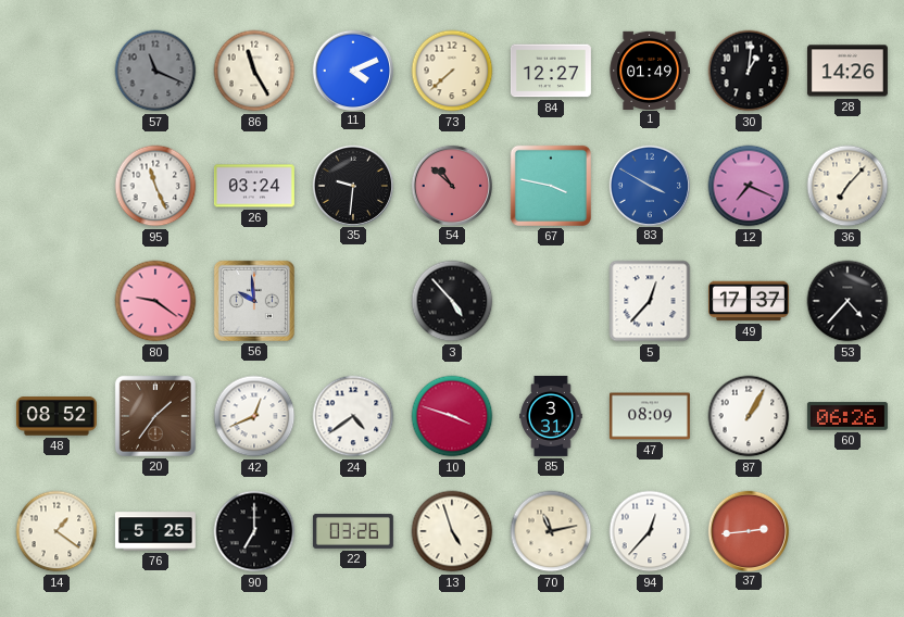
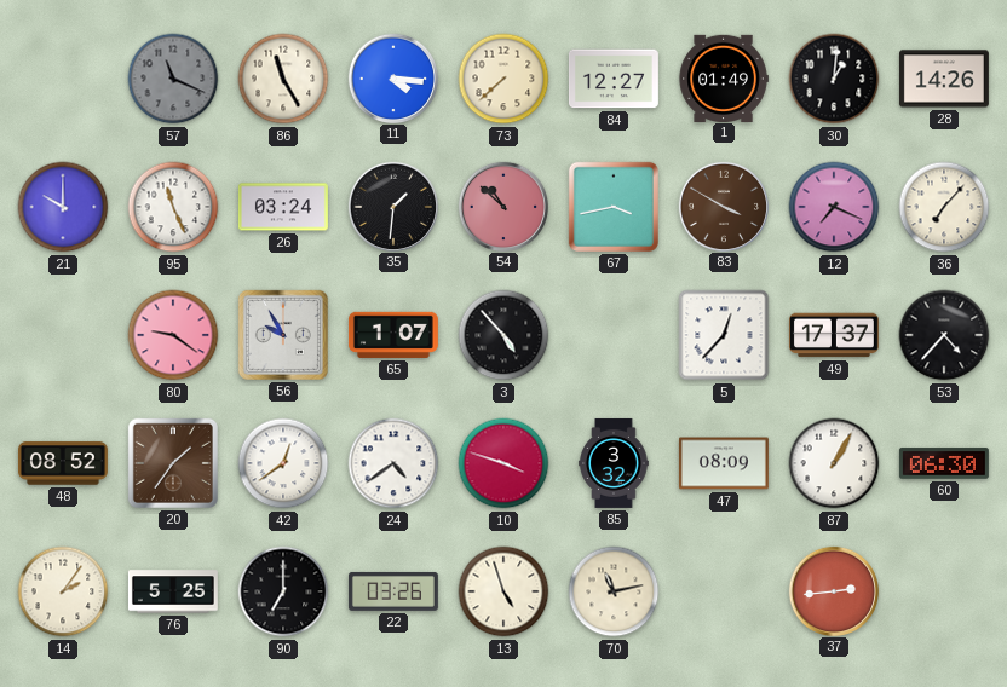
11: 4:11 -> 4:16
21: none -> 10:00
35: 9:31 -> 1:31
67: 3:47 -> 3:43
83 dial: blue -> brown
56: 9:59 -> 9:55
65: none -> 1:07
42: 12:41 -> 12:39
85: 3:31 -> 3:32
60: 06:26 -> 06:30
14: 1:21 -> 2:06
94: 12:37 -> none
